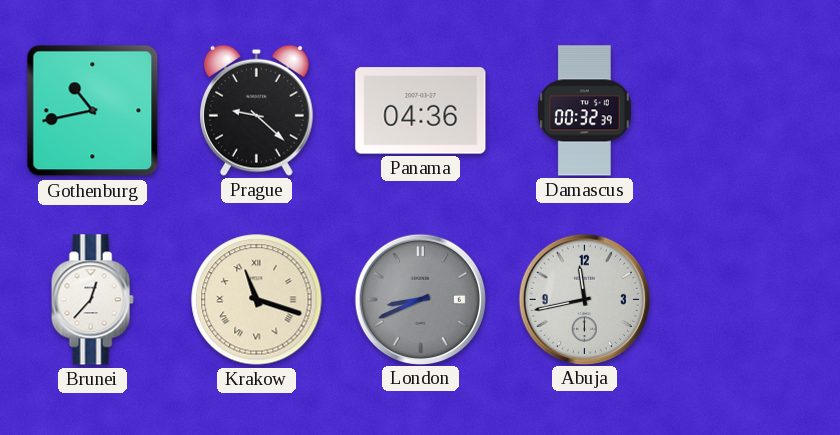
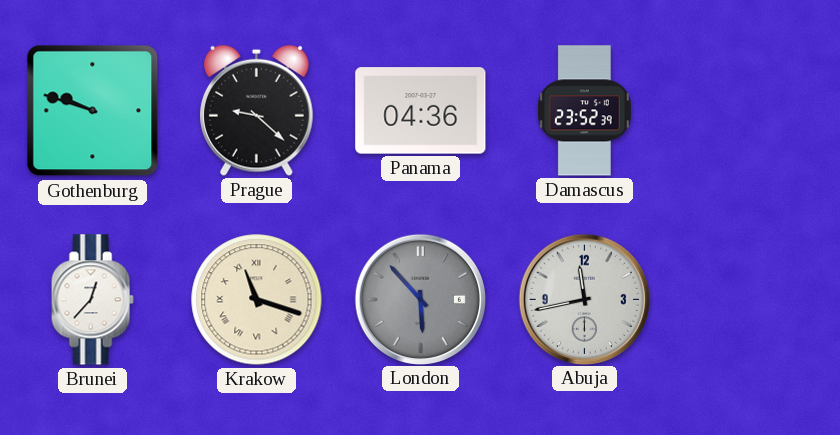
Gothenburg: 10:43 -> 9:48
Damascus: 00:32 -> 23:52
London: 8:41 -> 5:53
